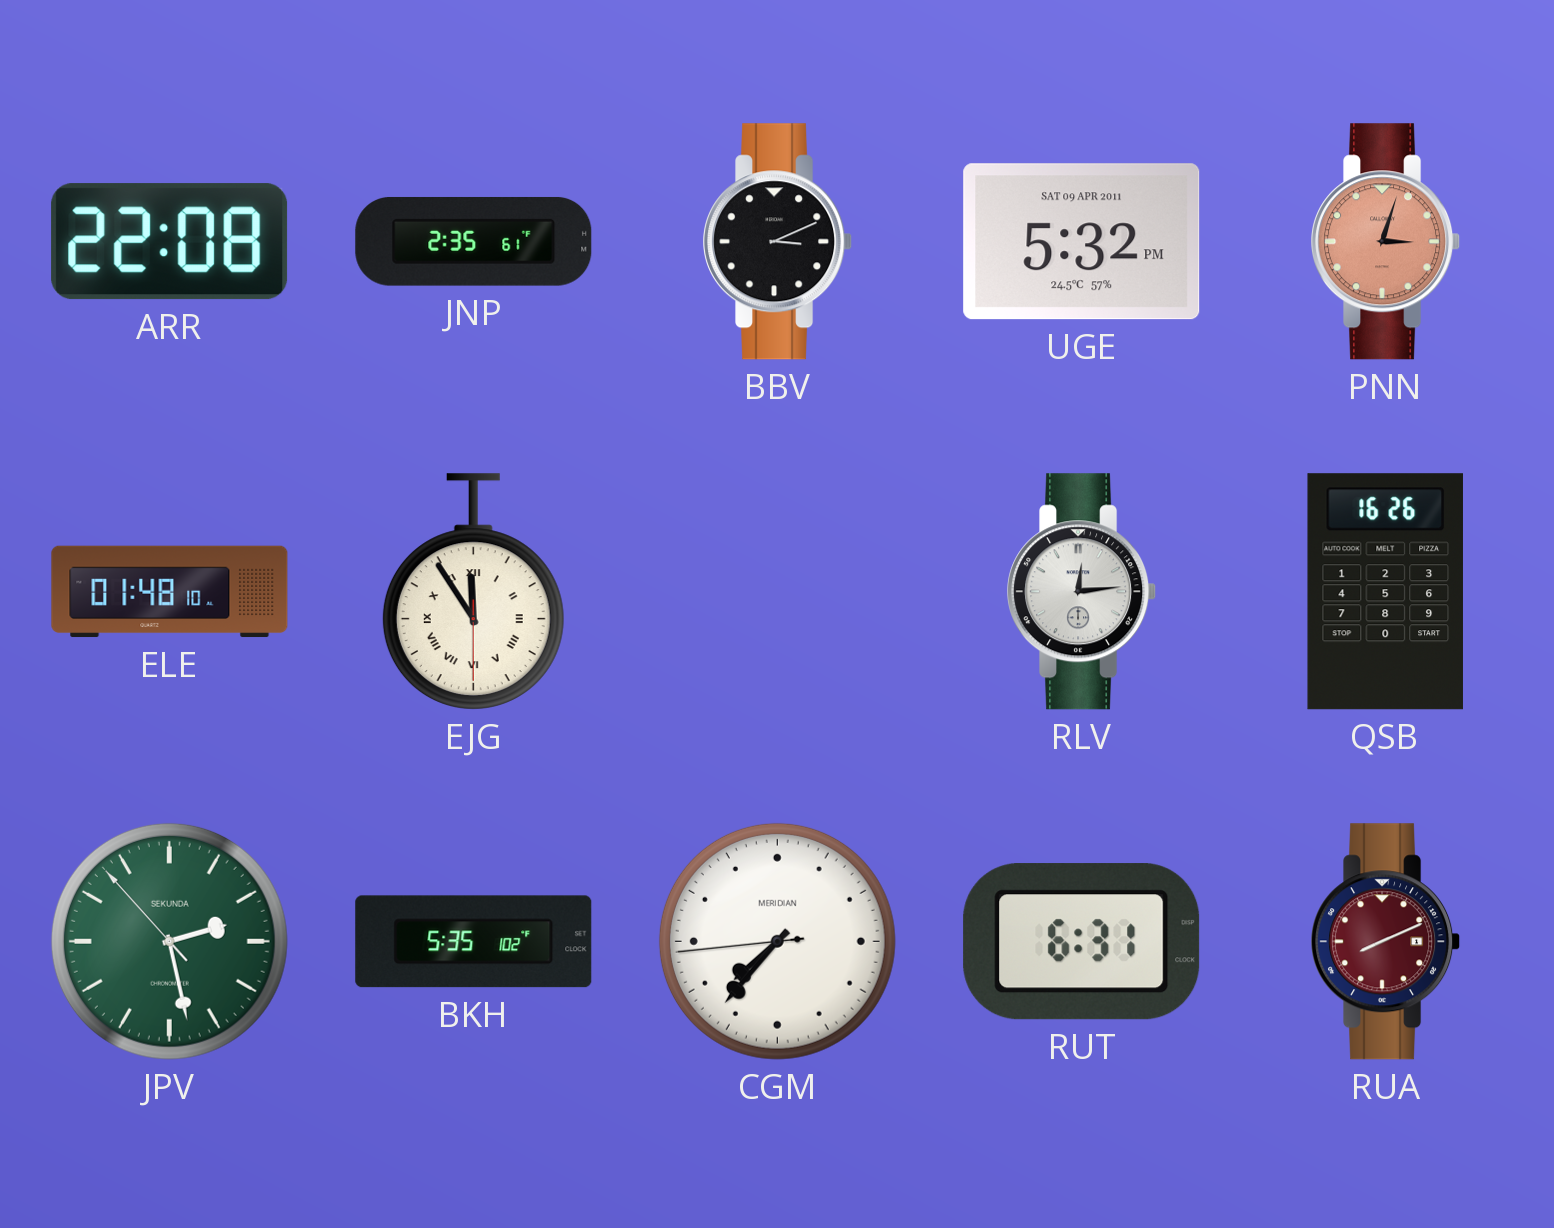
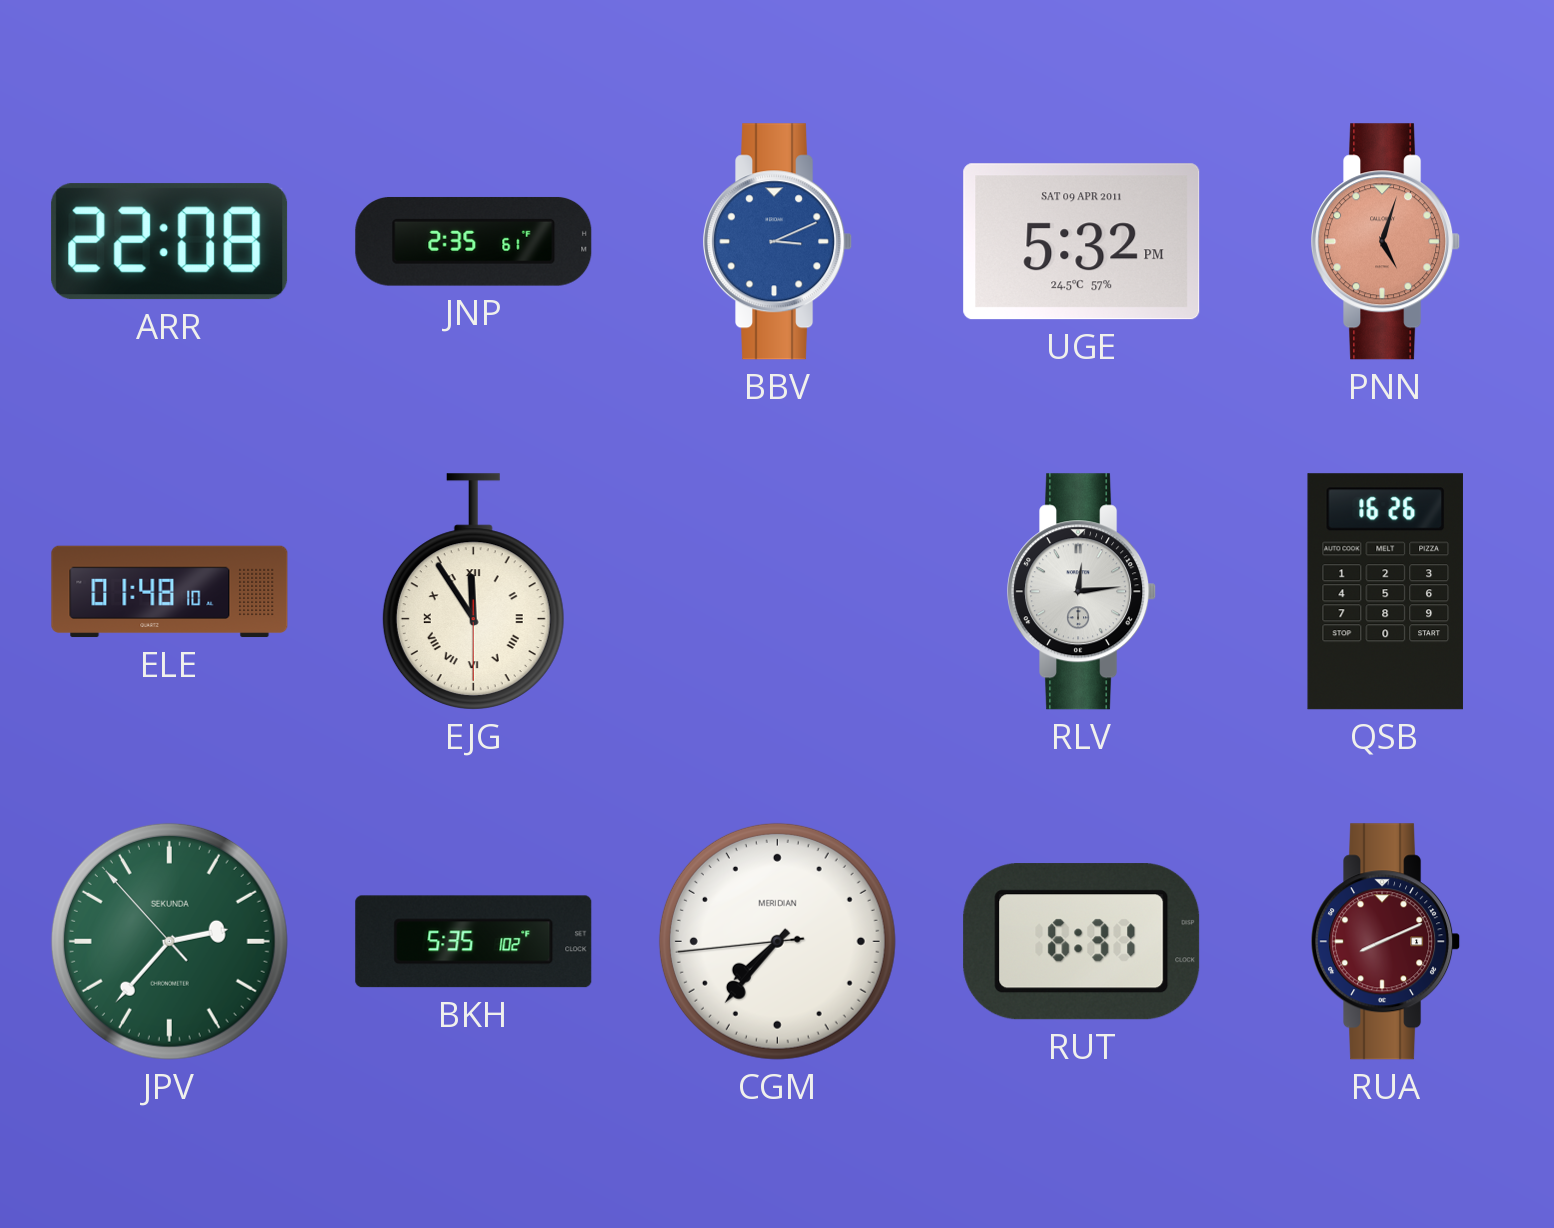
BBV dial: black -> blue
PNN: 3:03 -> 5:03
JPV: 2:27 -> 2:36
